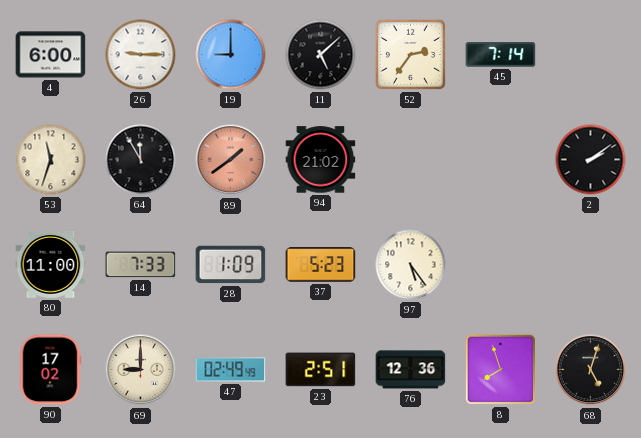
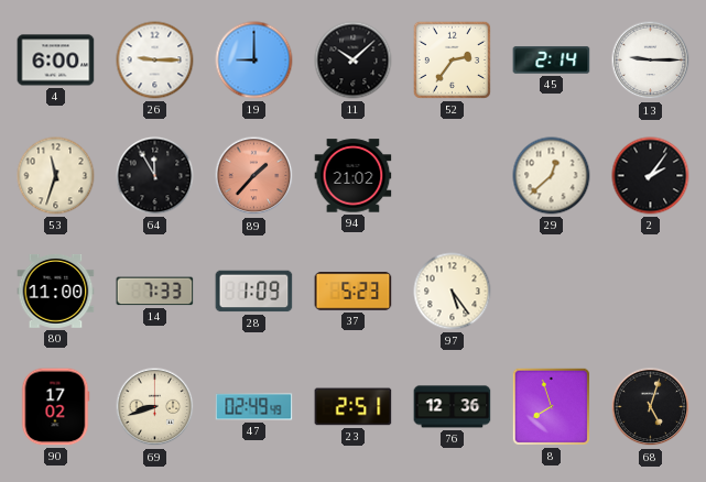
11: 5:08 -> 10:08
45: 7:14 -> 2:14
13: none -> 9:15
89: 1:39 -> 1:37
29: none -> 12:38
2: 2:09 -> 2:06
69: 9:00 -> 8:42
